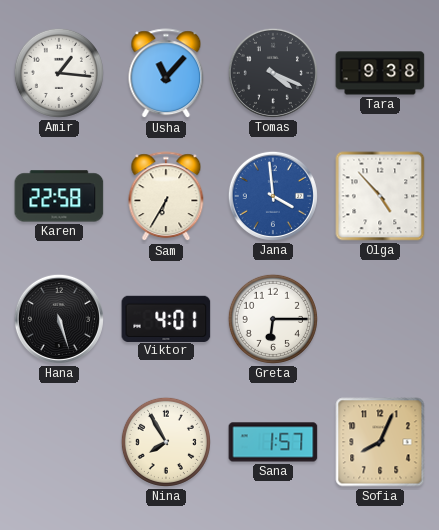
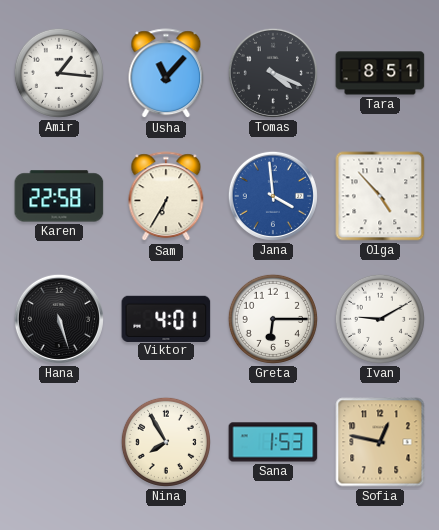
Tara: 9:38 -> 8:51
Ivan: none -> 9:10
Sana: 1:57 -> 1:53
Sofia: 8:04 -> 12:47
